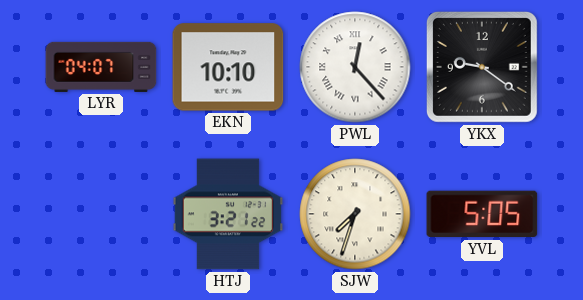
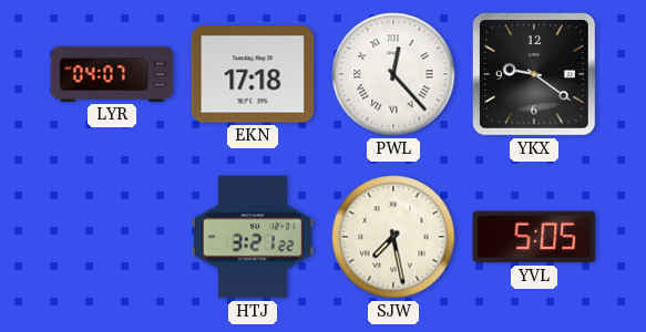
EKN: 10:10 -> 17:18
SJW: 7:33 -> 7:28
